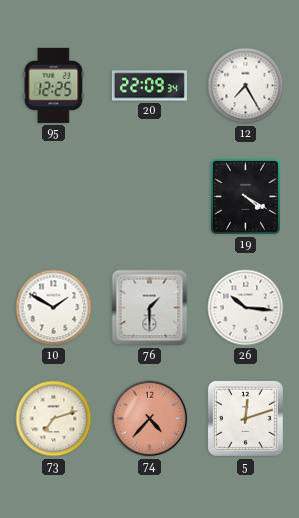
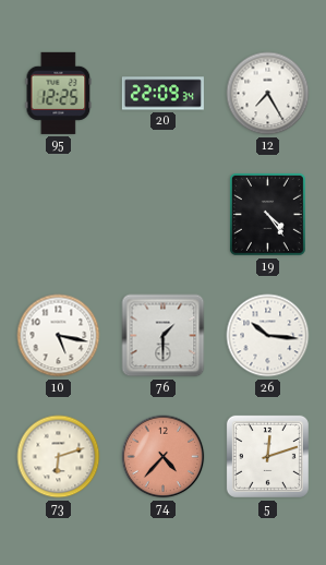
19: 4:20 -> 4:24
10: 1:50 -> 5:17
73: 7:12 -> 6:12
